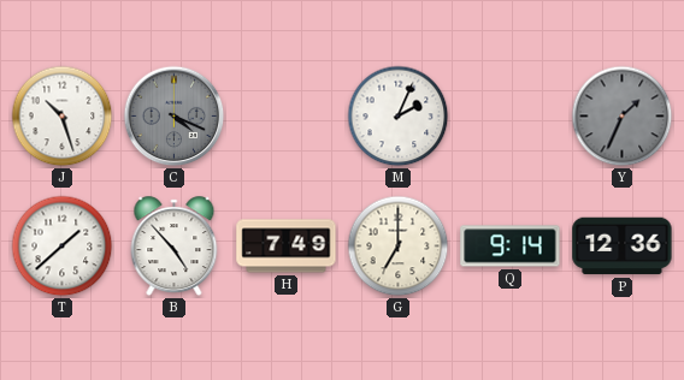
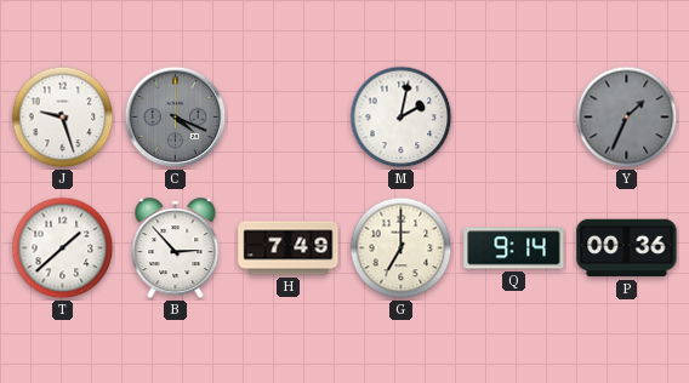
J: 10:27 -> 9:27
M: 2:04 -> 2:02
B: 4:53 -> 2:53
P: 12:36 -> 00:36
